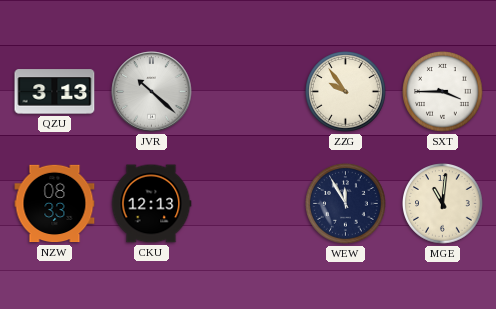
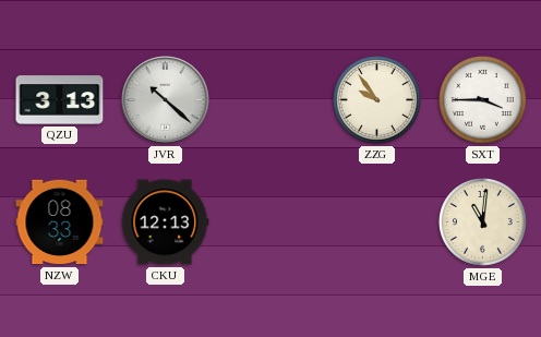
WEW: 11:55 -> none
